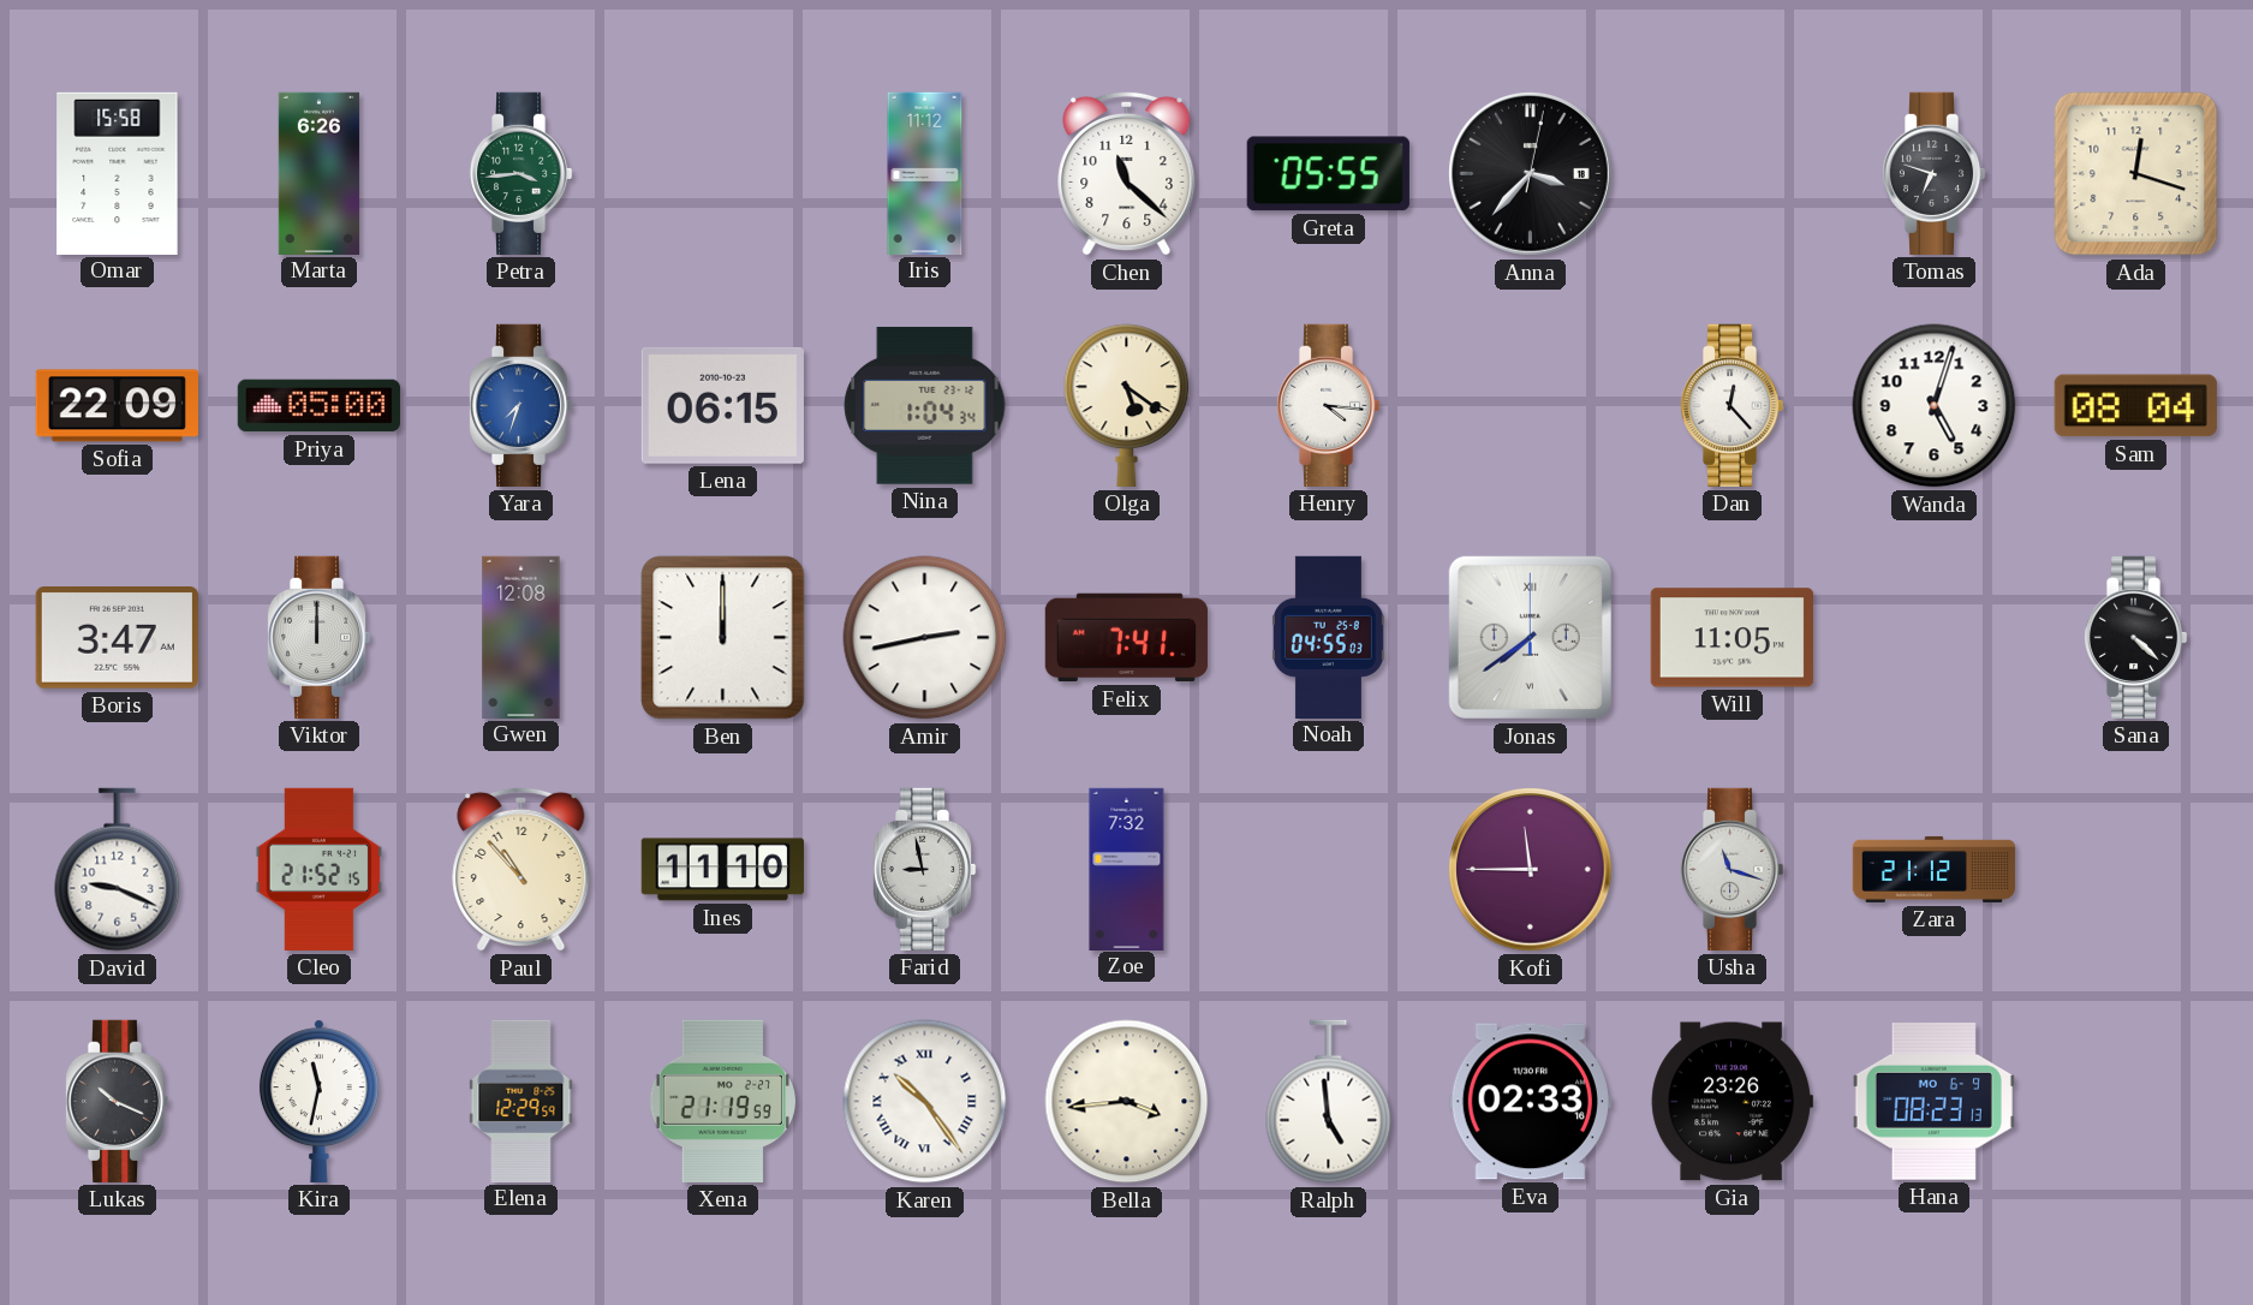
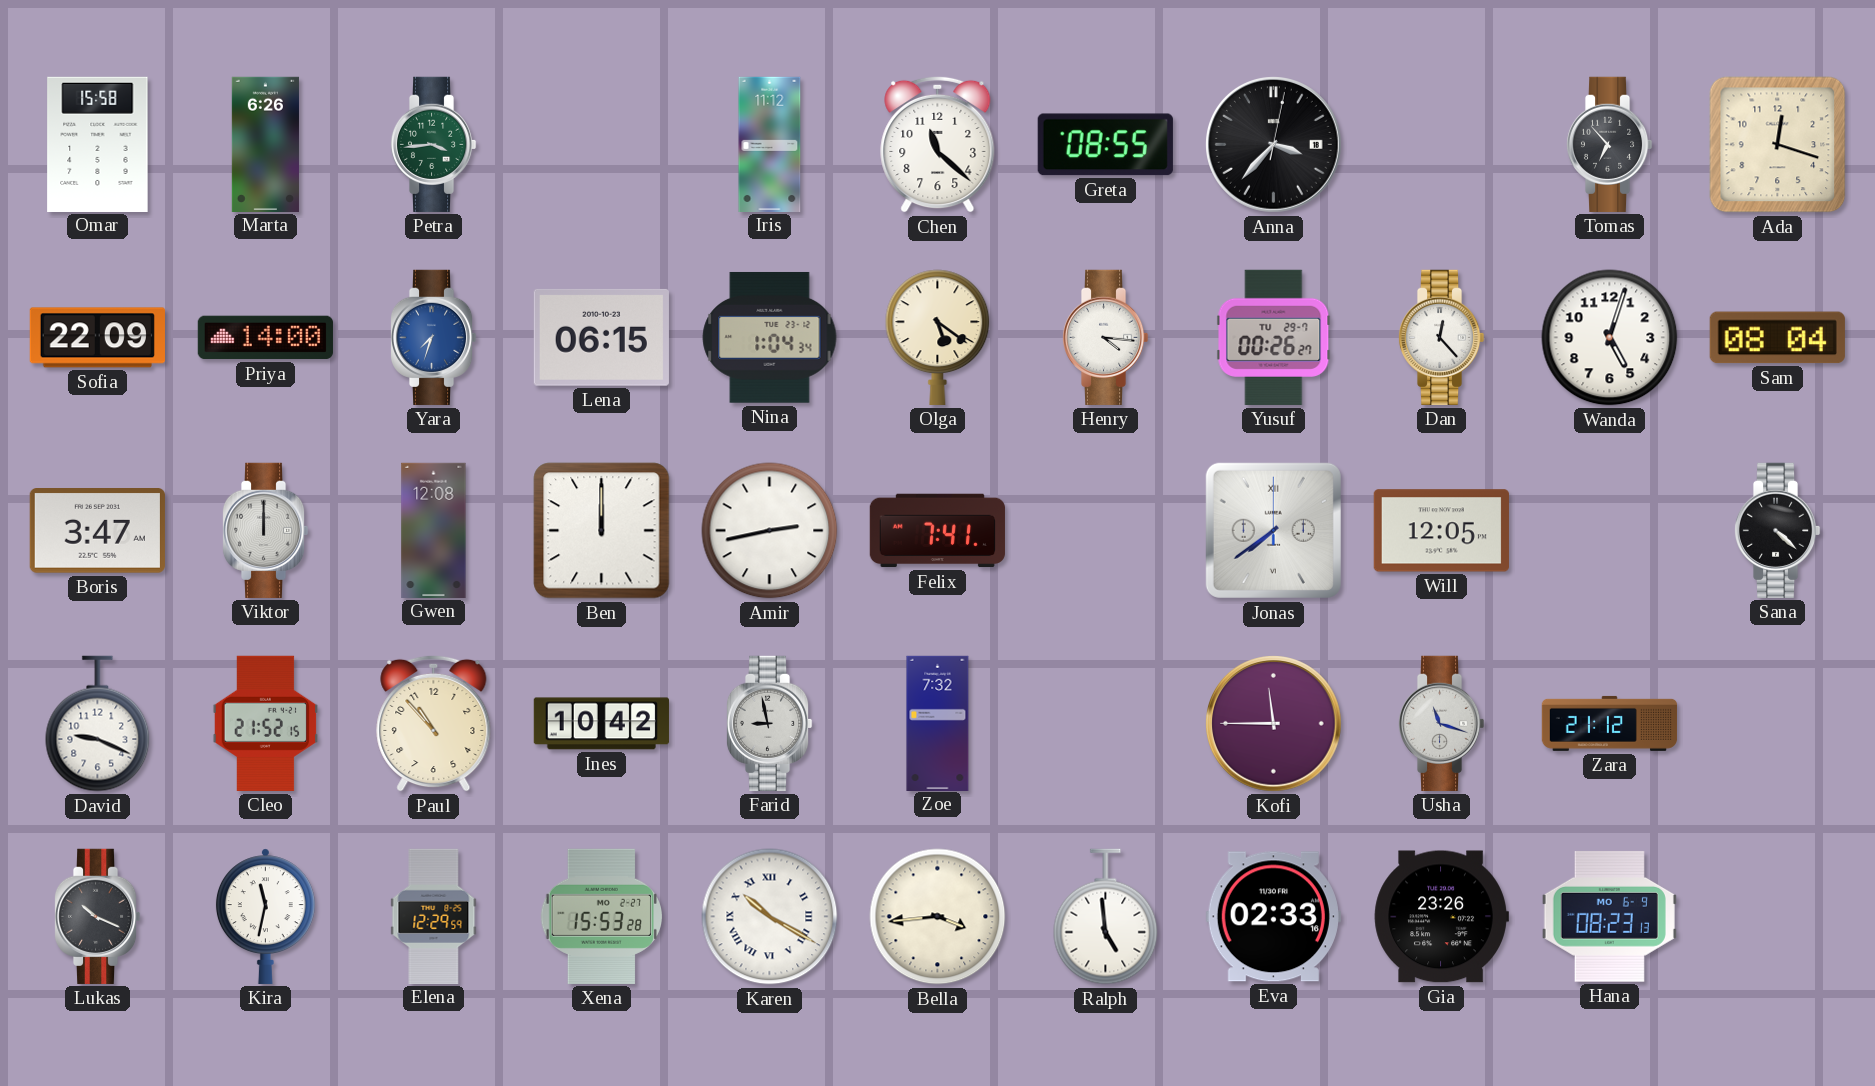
Greta: 05:55 -> 08:55
Tomas: 6:48 -> 6:53
Priya: 05:00 -> 14:00
Yusuf: none -> 00:26
Noah: 04:55 -> none
Will: 11:05 -> 12:05
Ines: 11:10 -> 10:42
Xena: 21:19 -> 15:53
Karen: 10:24 -> 10:20
